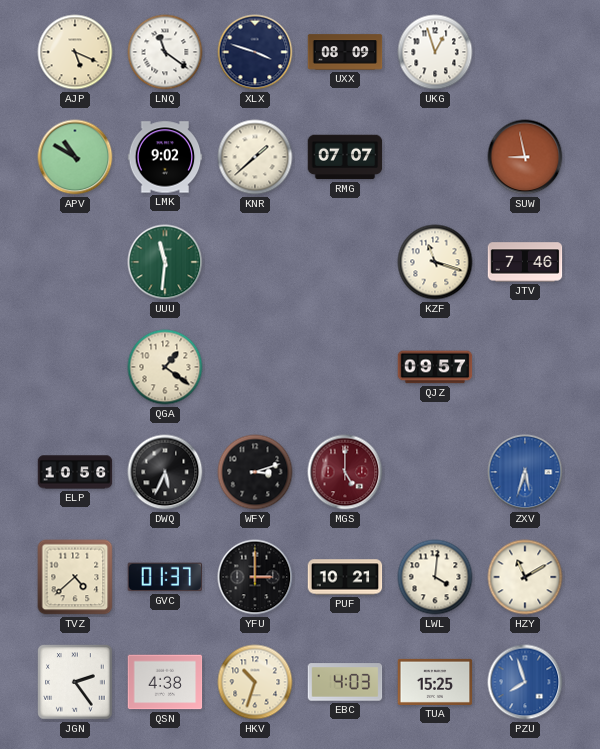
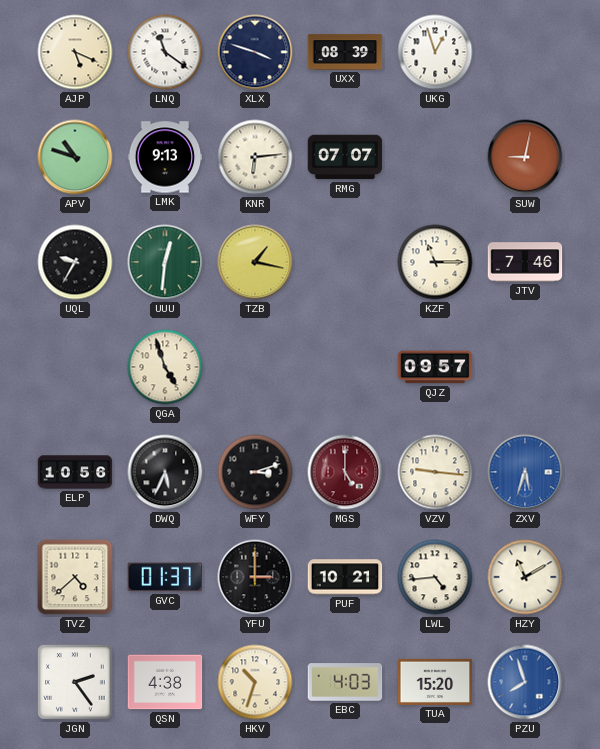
UXX: 08:09 -> 08:39
APV: 10:50 -> 10:48
LMK: 9:02 -> 9:13
KNR: 1:38 -> 6:14
SUW: 8:58 -> 9:02
UQL: none -> 9:35
UUU: 11:31 -> 12:31
TZB: none -> 1:17
KZF: 11:18 -> 11:15
QGA: 1:21 -> 4:57
VZV: none -> 9:16
LWL: 4:01 -> 4:44
TUA: 15:25 -> 15:20
